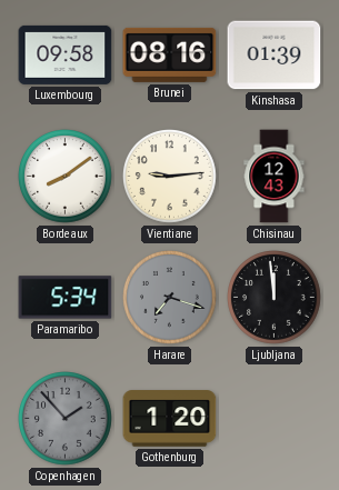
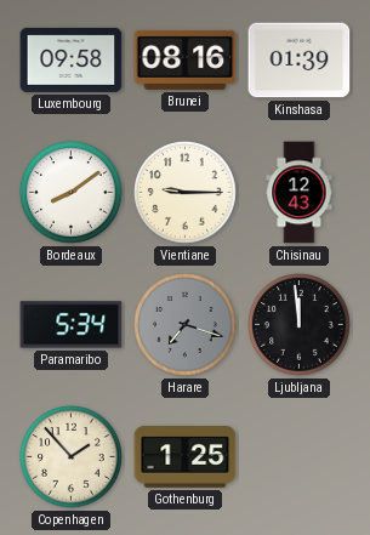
Vientiane: 9:14 -> 9:15
Copenhagen dial: grey -> cream
Gothenburg: 1:20 -> 1:25
